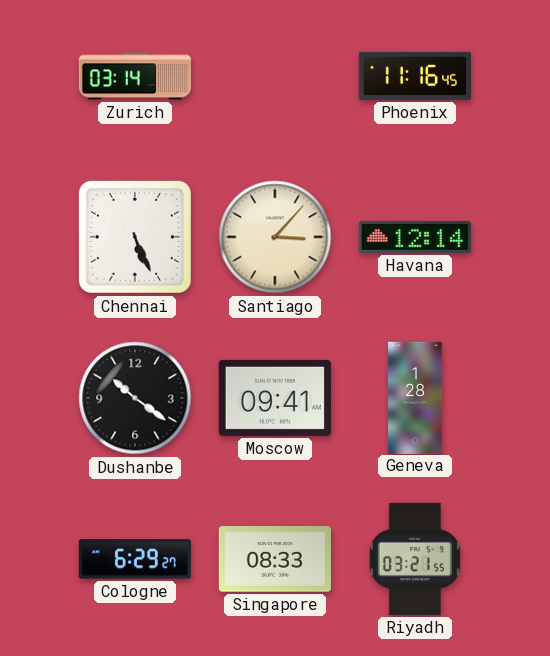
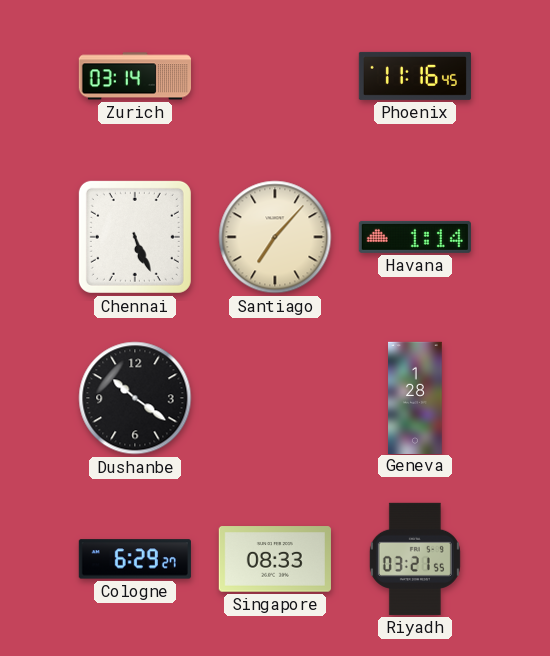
Santiago: 3:07 -> 7:07
Havana: 12:14 -> 1:14
Moscow: 09:41 -> none
